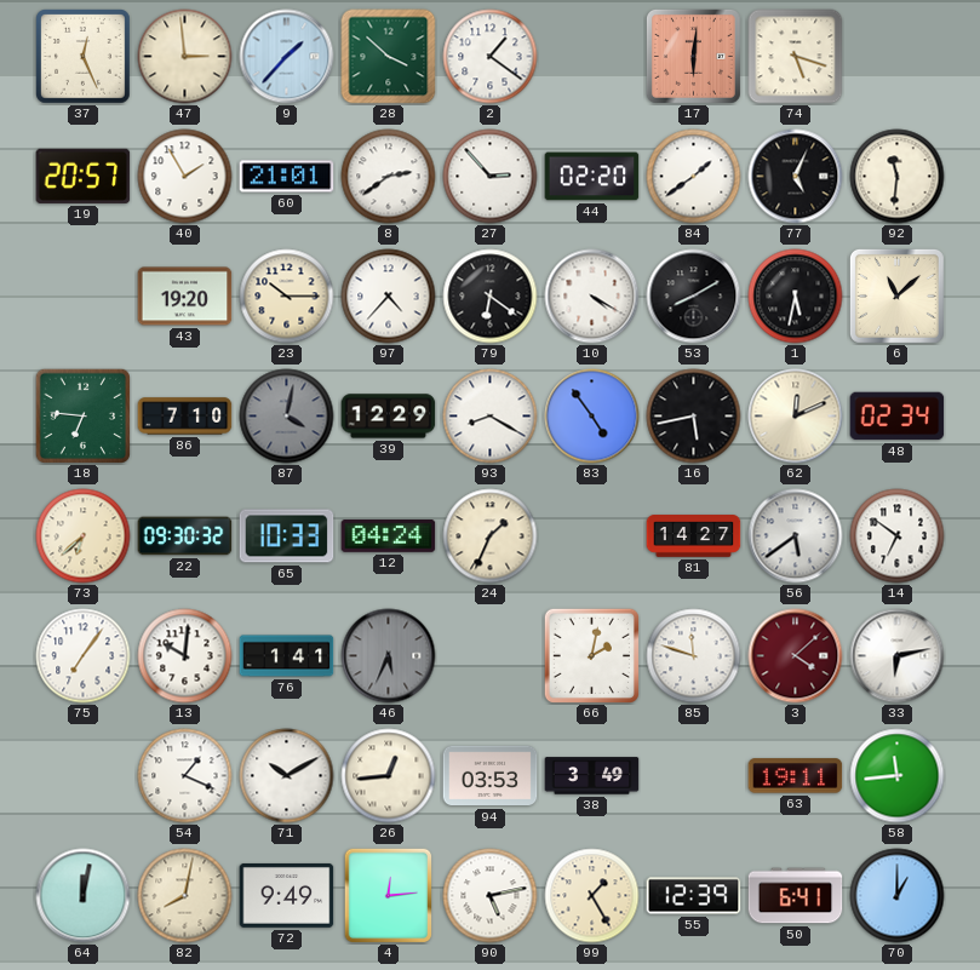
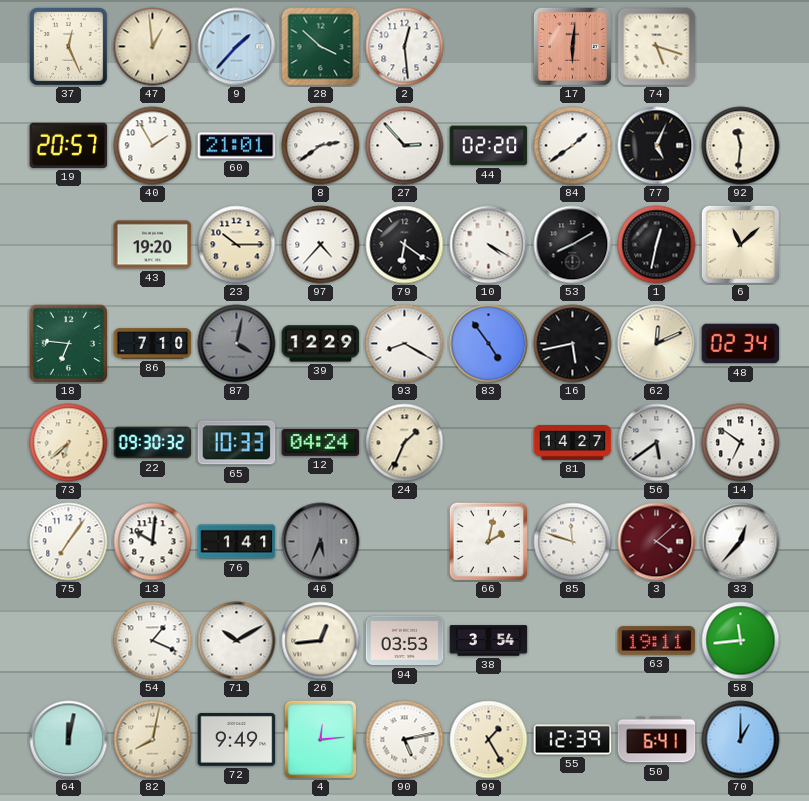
47: 2:59 -> 12:59
2: 1:21 -> 12:29
1: 5:32 -> 12:32
33: 6:13 -> 12:37
38: 3:49 -> 3:54
